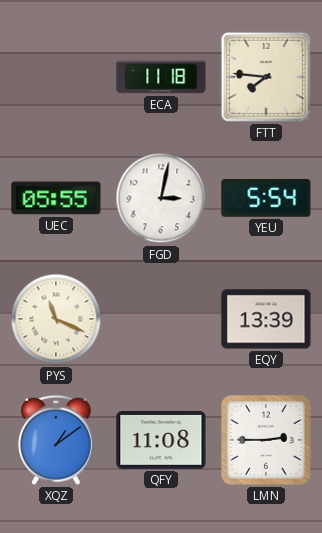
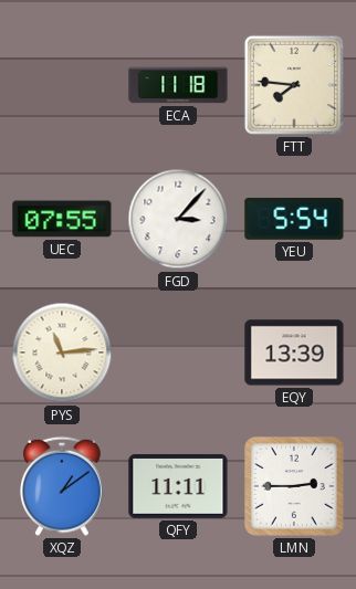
UEC: 05:55 -> 07:55
FGD: 3:02 -> 3:07
PYS: 11:19 -> 11:14
QFY: 11:08 -> 11:11
